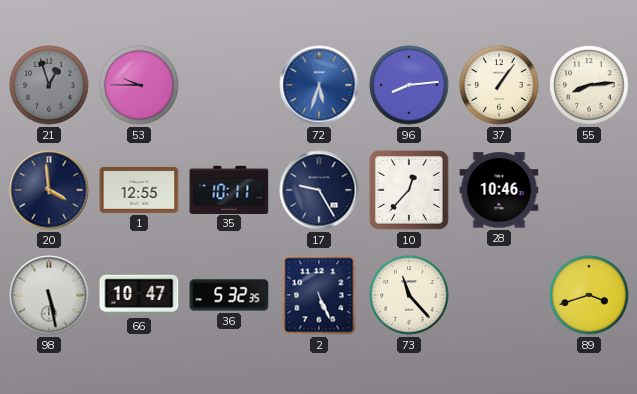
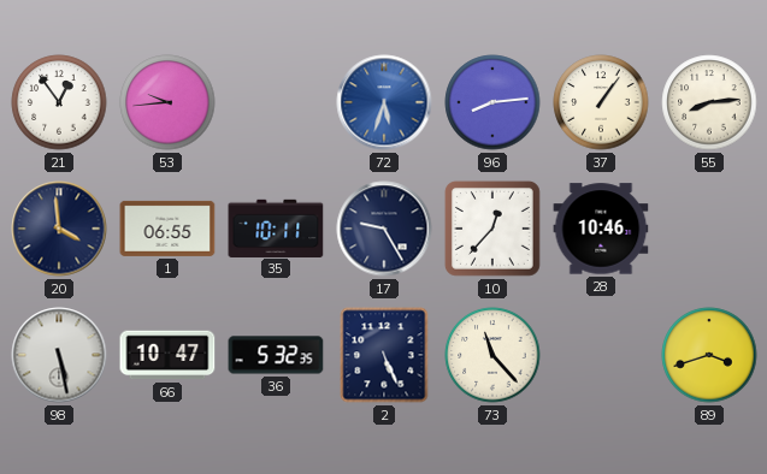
21: 12:57 -> 12:54
21 dial: grey -> white
53: 9:45 -> 9:44
1: 12:55 -> 06:55
